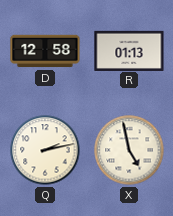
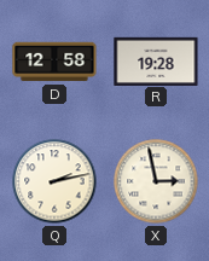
R: 01:13 -> 19:28
X: 4:58 -> 2:58
